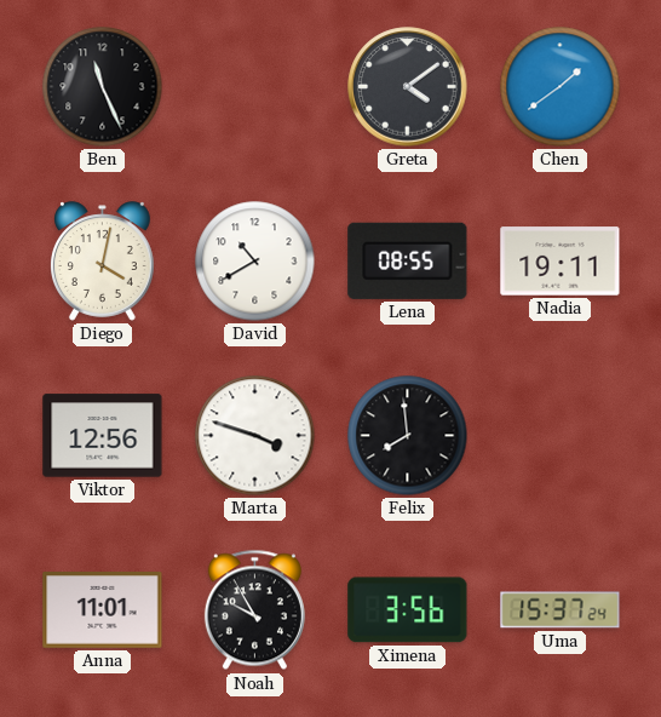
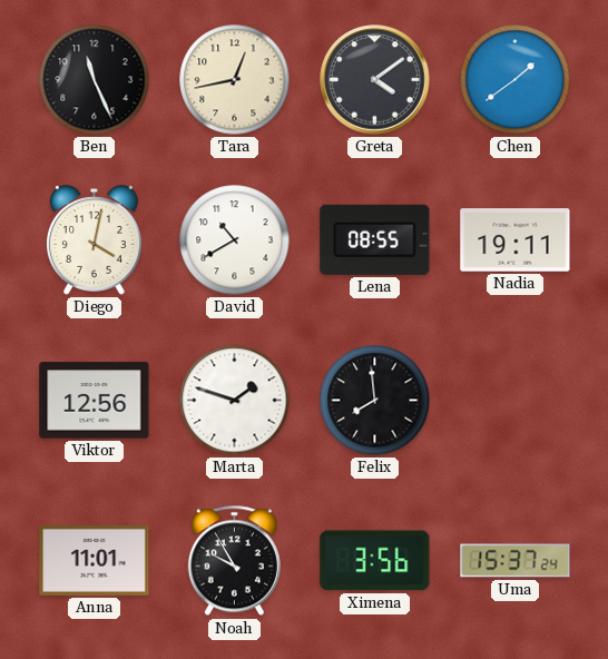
Tara: none -> 12:43
Marta: 3:48 -> 1:48
